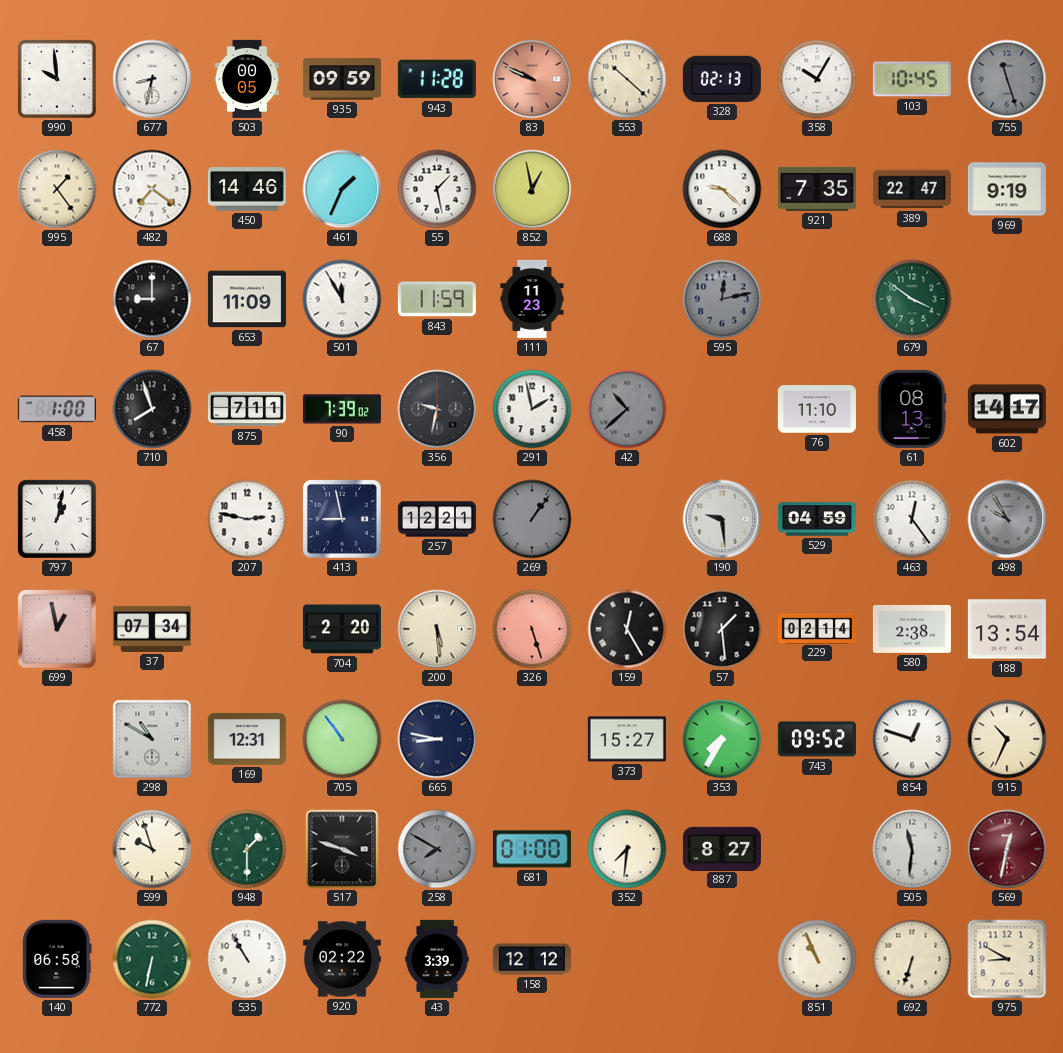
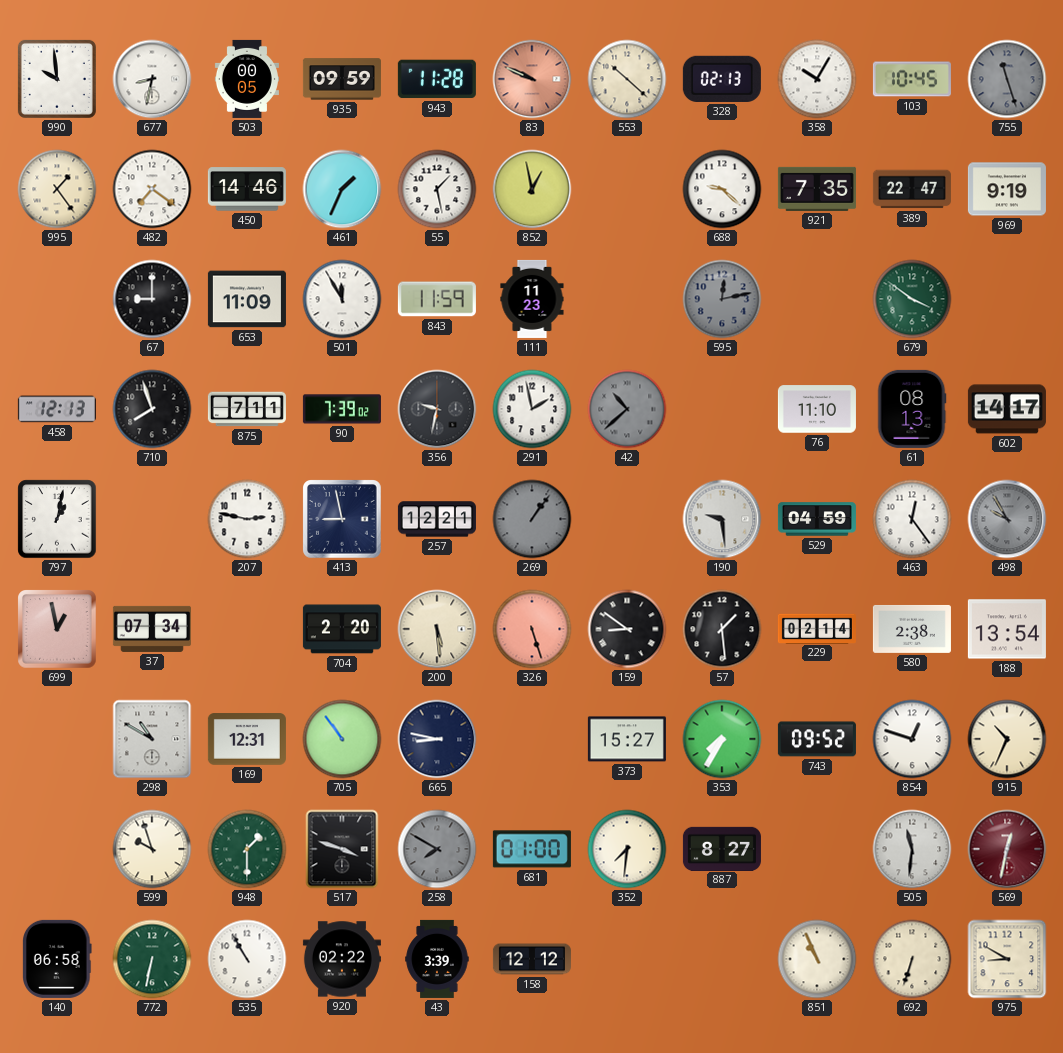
458: 1:00 -> 12:13
159: 12:25 -> 8:51
